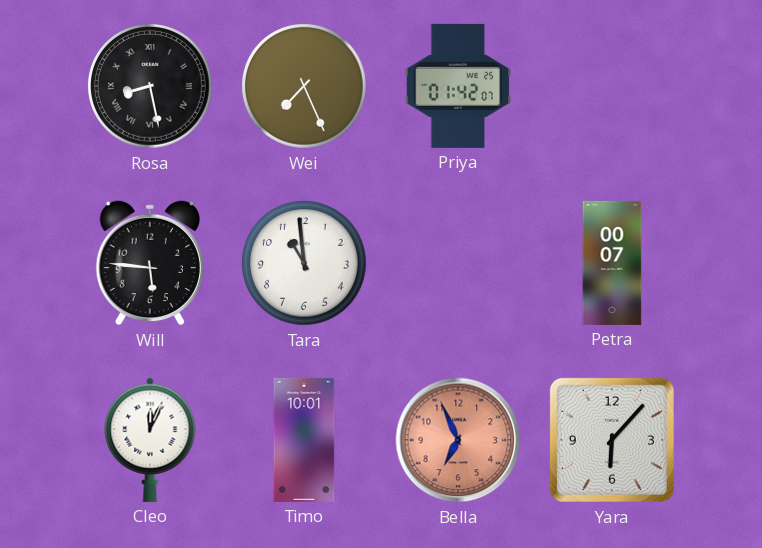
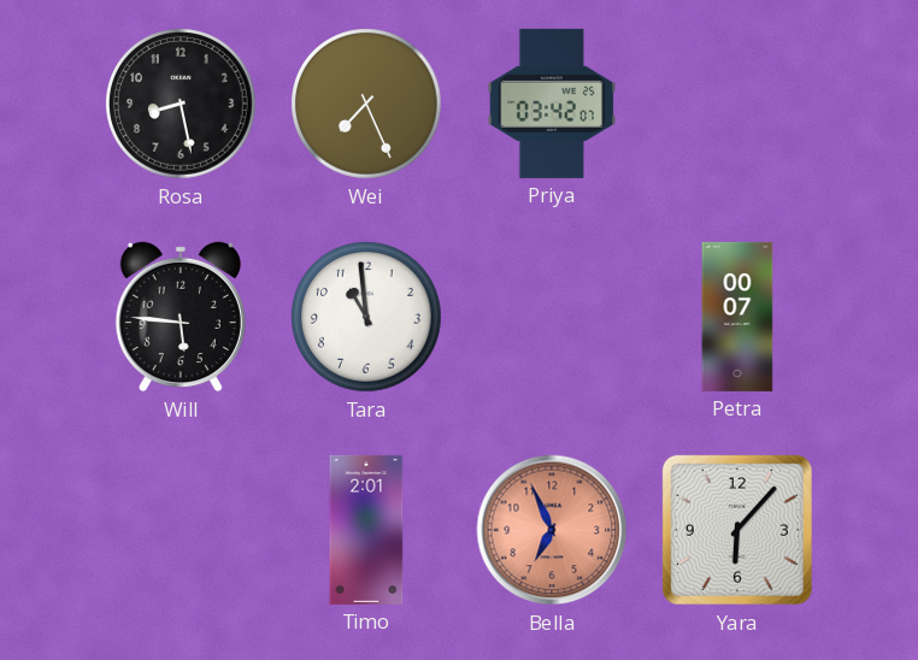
Rosa numerals: Roman -> Arabic
Priya: 01:42 -> 03:42
Cleo: 12:04 -> none
Timo: 10:01 -> 2:01
